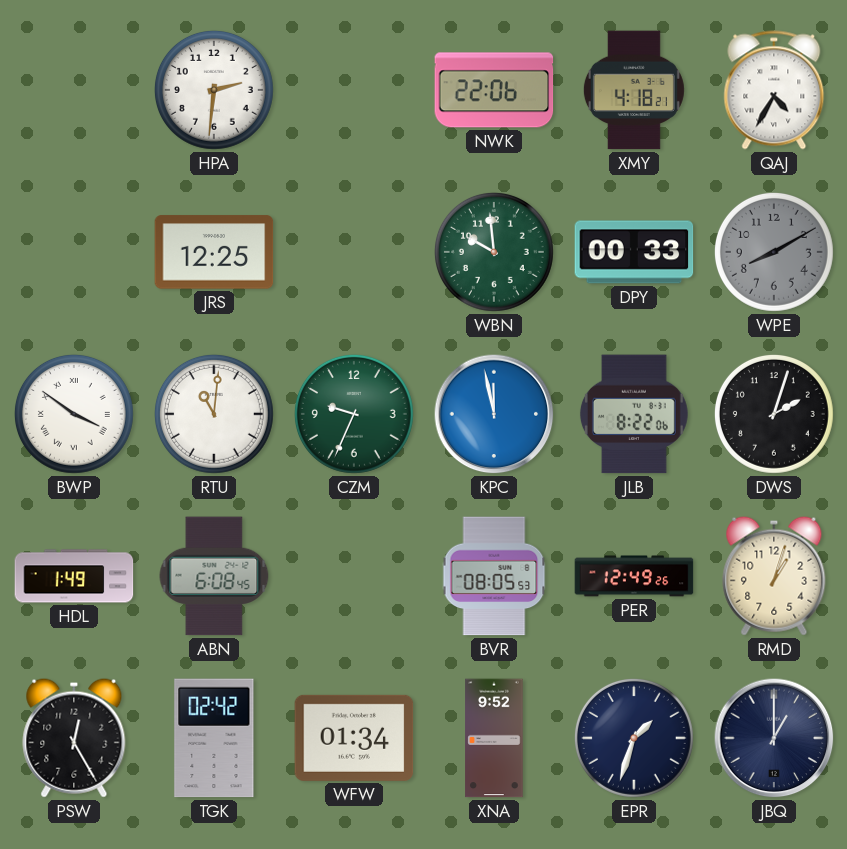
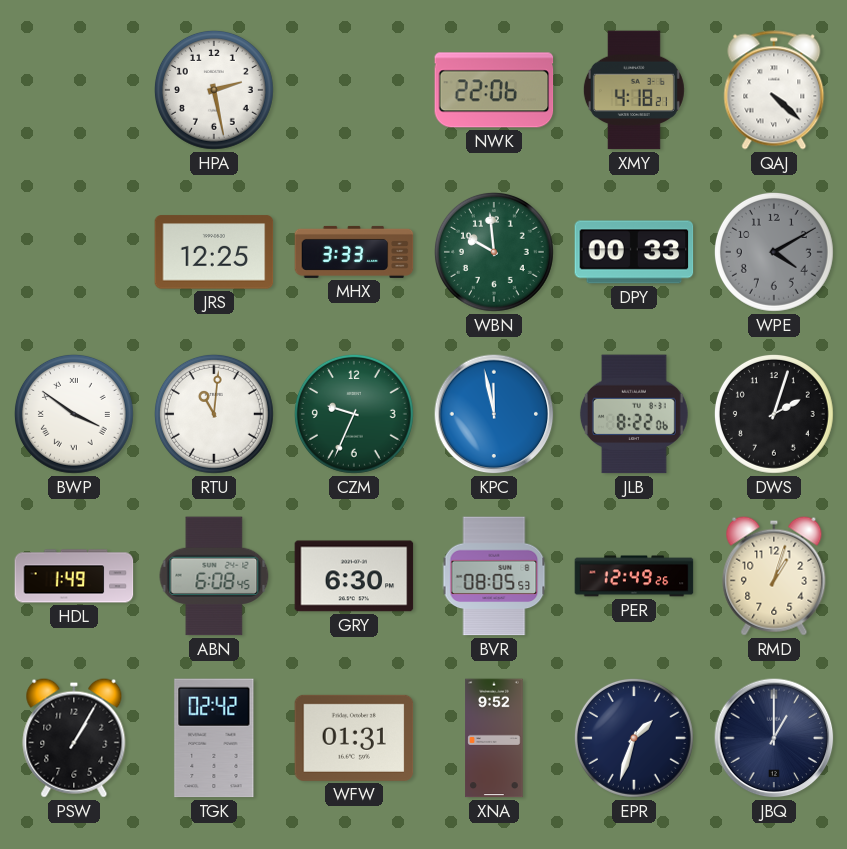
HPA: 2:31 -> 2:28
QAJ: 4:35 -> 4:22
MHX: none -> 3:33
WPE: 8:10 -> 4:10
GRY: none -> 6:30
PSW: 12:25 -> 1:05
WFW: 01:34 -> 01:31
